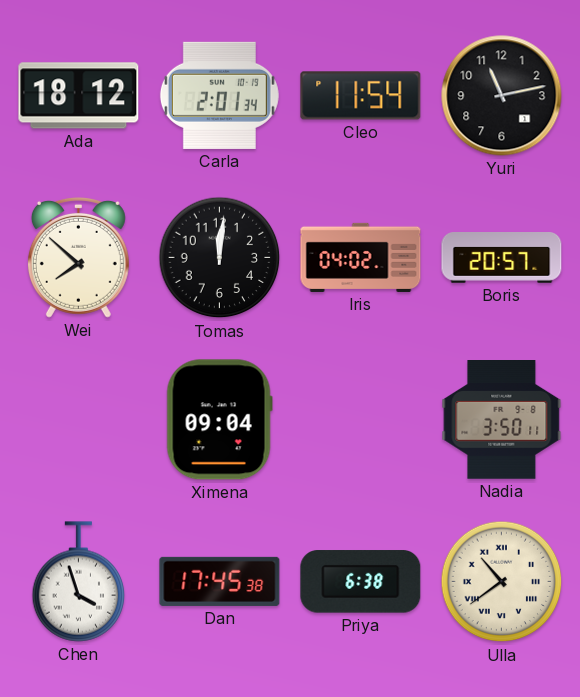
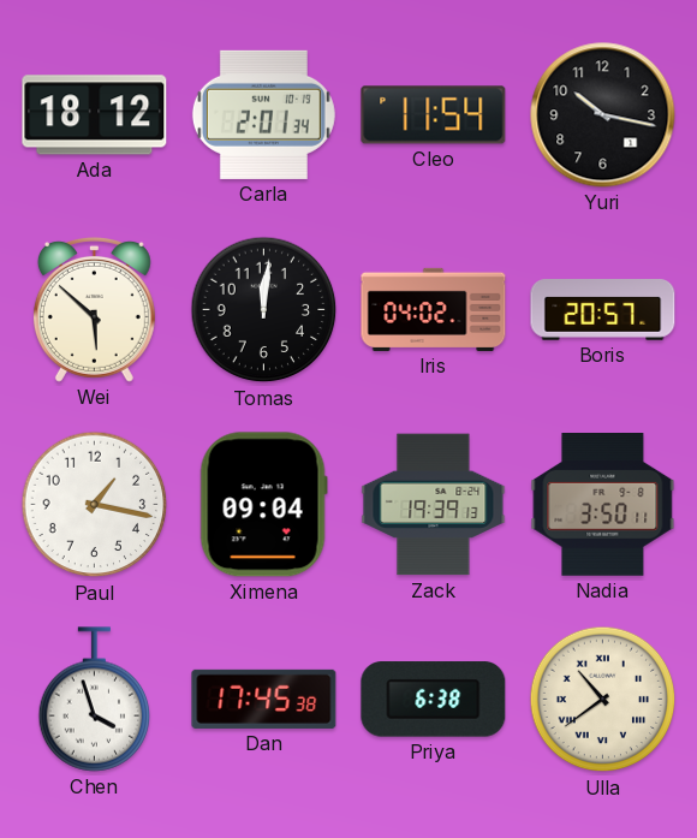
Yuri: 11:13 -> 10:17
Wei: 7:52 -> 5:52
Paul: none -> 1:17
Zack: none -> 19:39
